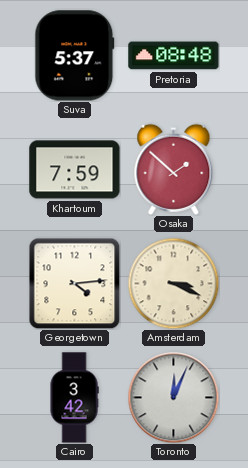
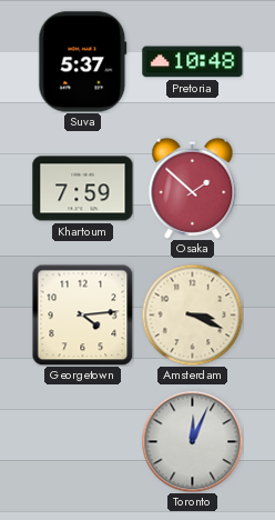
Pretoria: 08:48 -> 10:48
Cairo: 3:42 -> none
